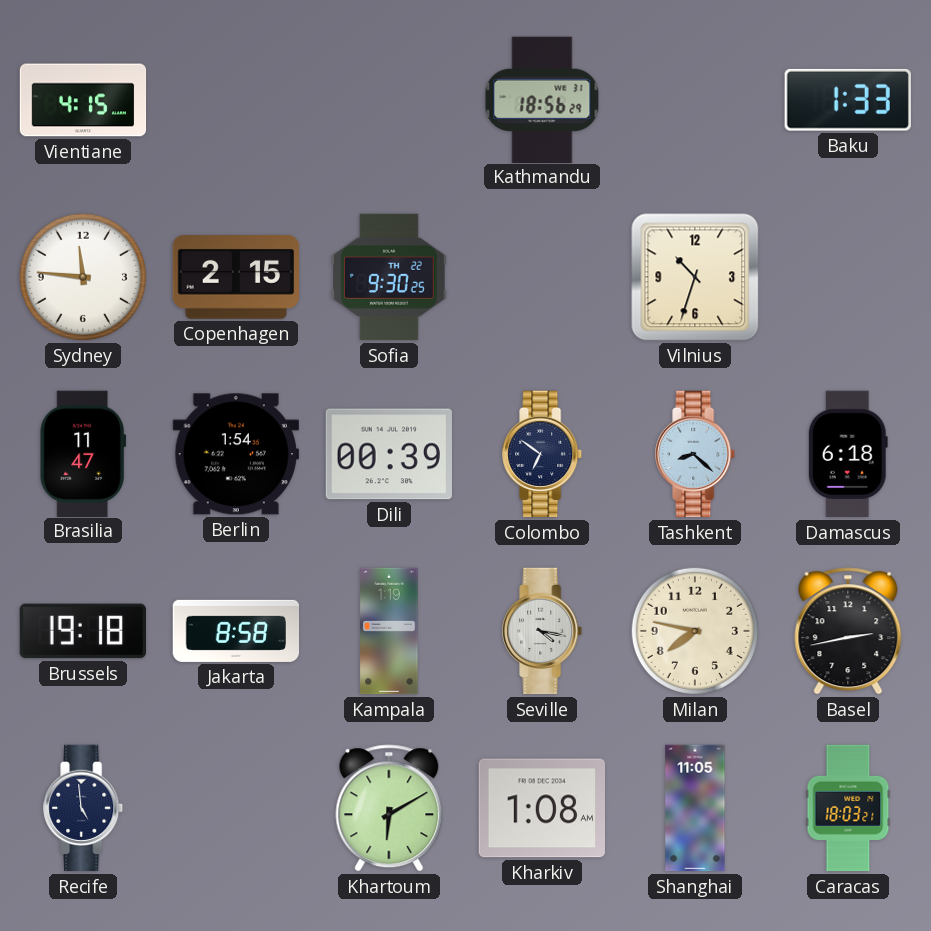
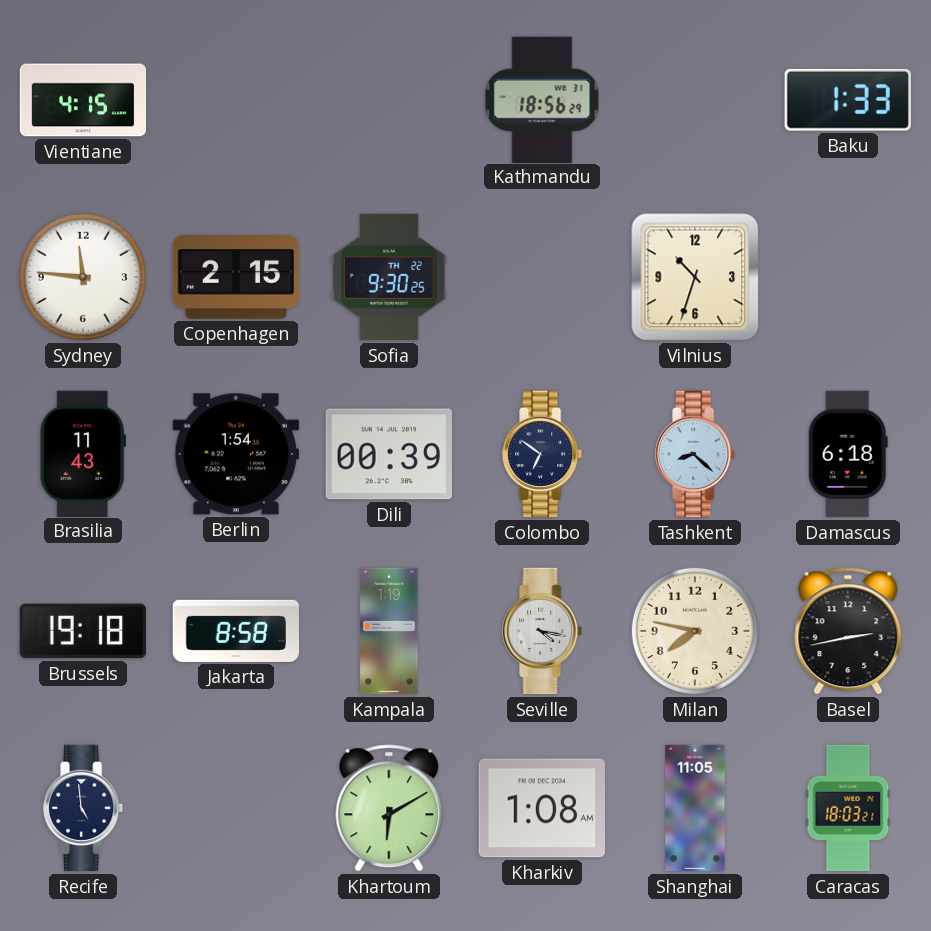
Brasilia: 11:47 -> 11:43
